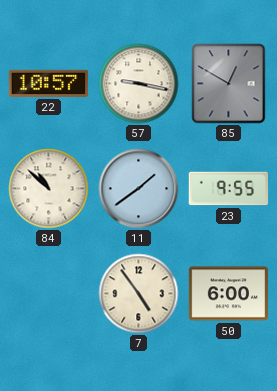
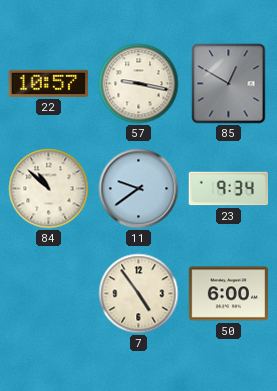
11: 1:39 -> 9:39
23: 9:55 -> 9:34
